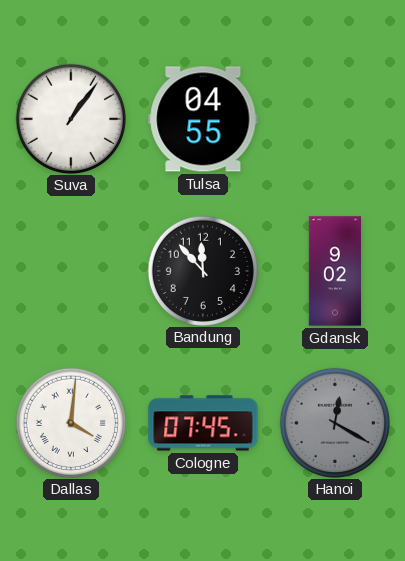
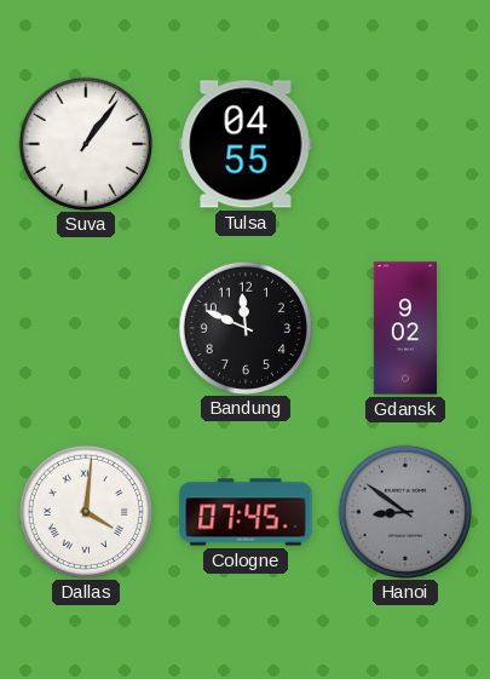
Bandung: 11:53 -> 11:49
Hanoi: 12:20 -> 8:51
